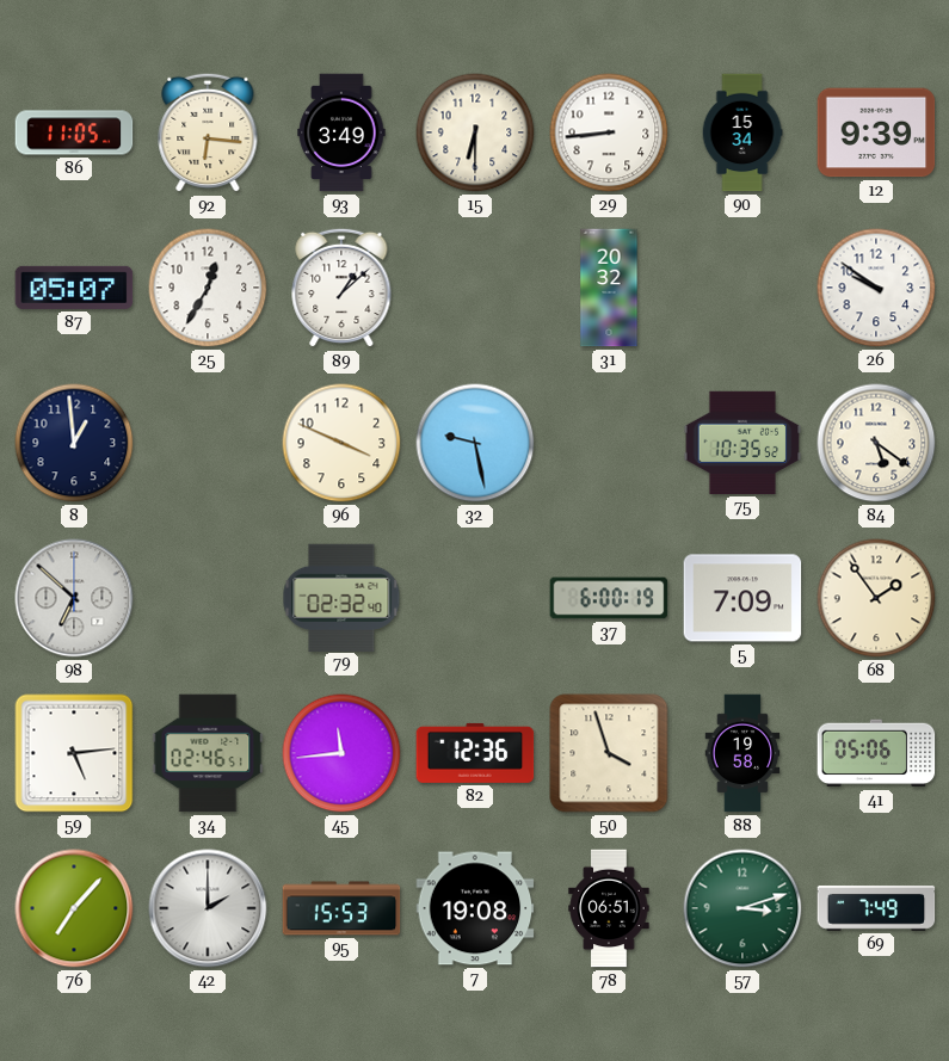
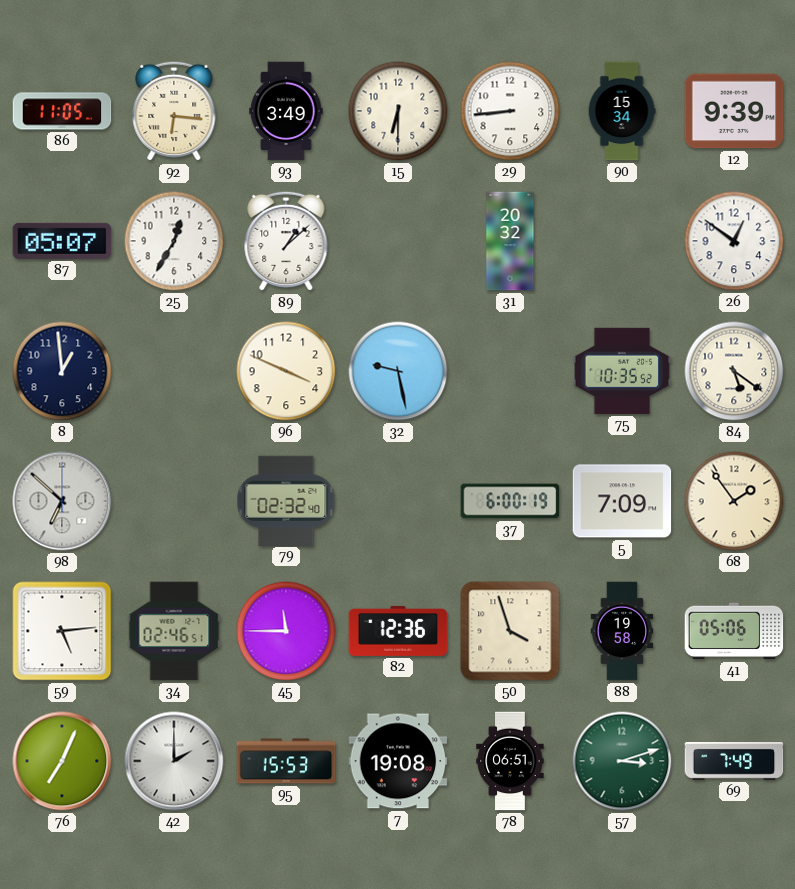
26: 9:51 -> 12:51
45: 11:44 -> 11:45
76: 7:07 -> 7:04
